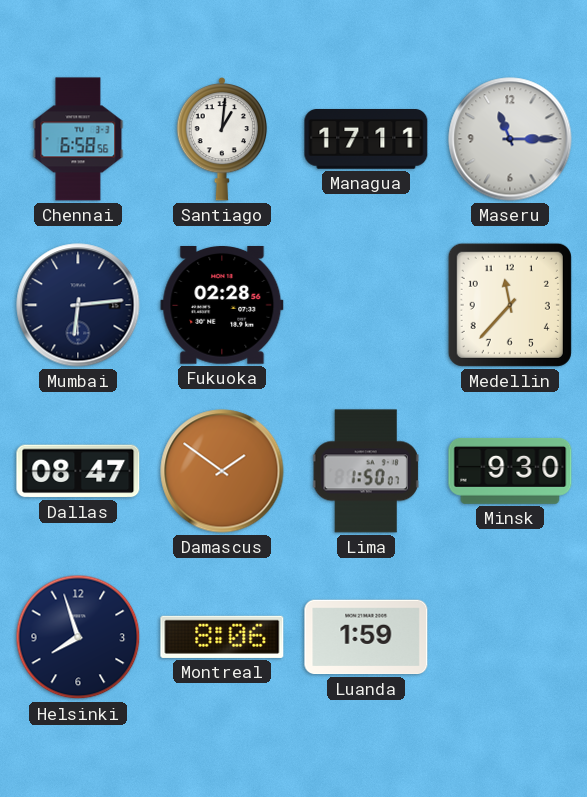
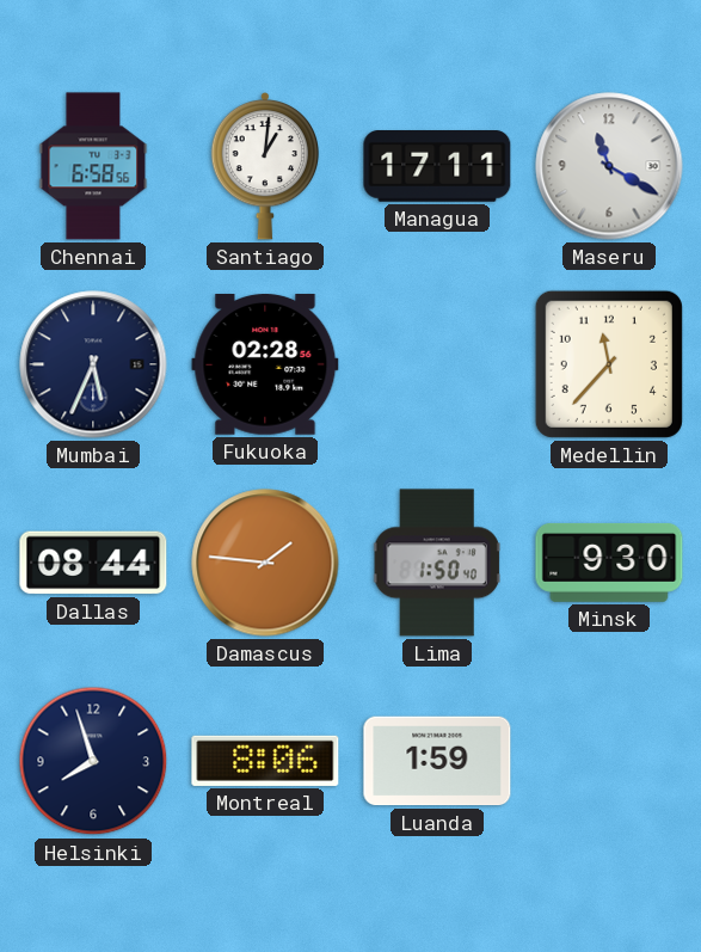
Maseru: 11:15 -> 11:20
Mumbai: 6:14 -> 5:34
Dallas: 08:47 -> 08:44
Damascus: 1:51 -> 1:46
Lima: 1:50:07 -> 1:50:40
